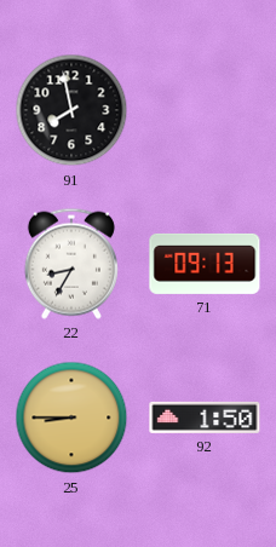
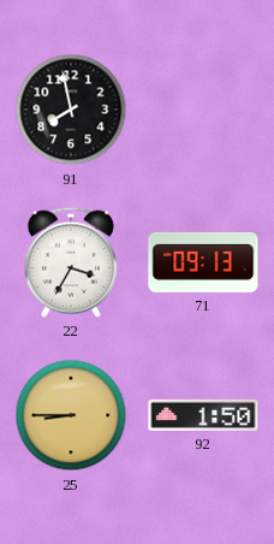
22: 8:35 -> 3:35
